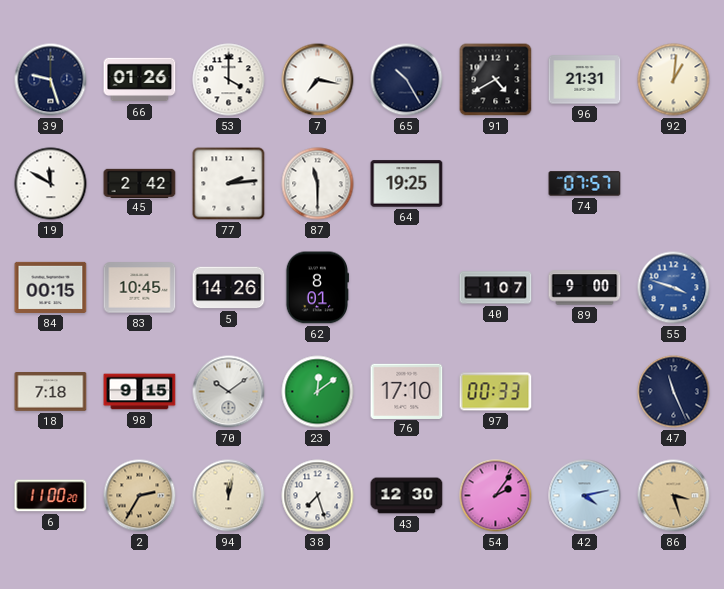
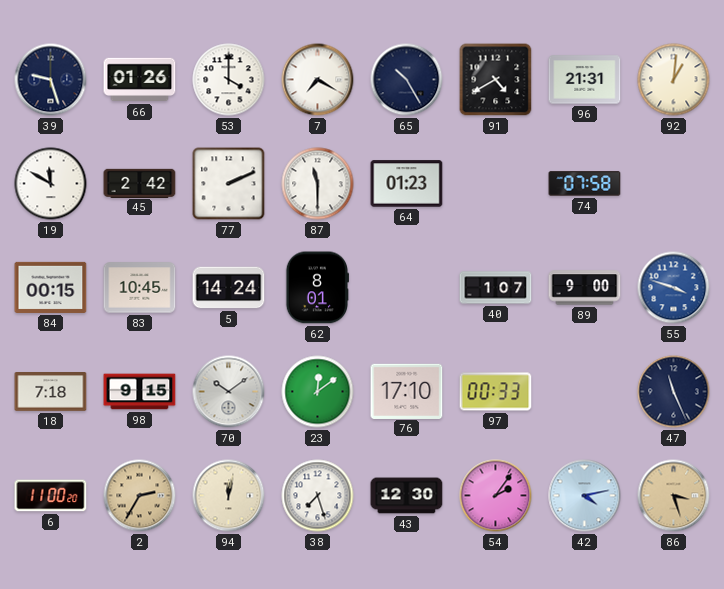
7: 7:17 -> 7:20
77: 2:14 -> 2:11
64: 19:25 -> 01:23
74: 07:57 -> 07:58
5: 14:26 -> 14:24
